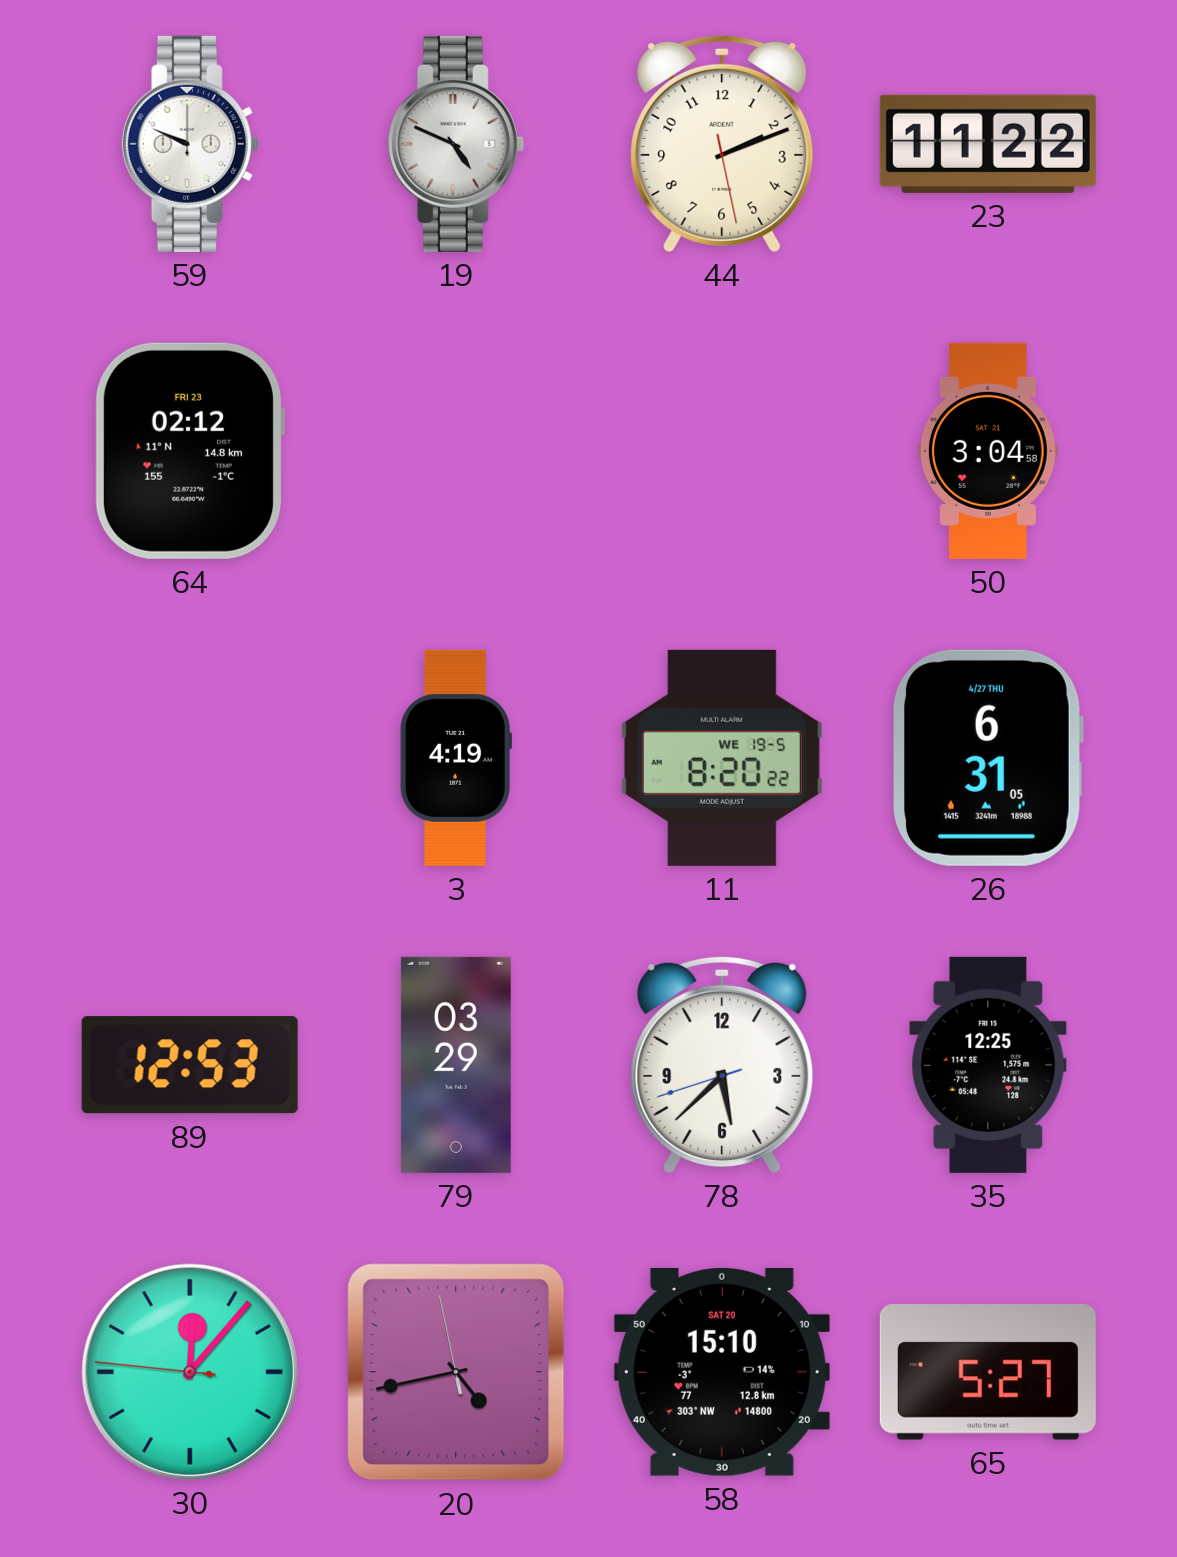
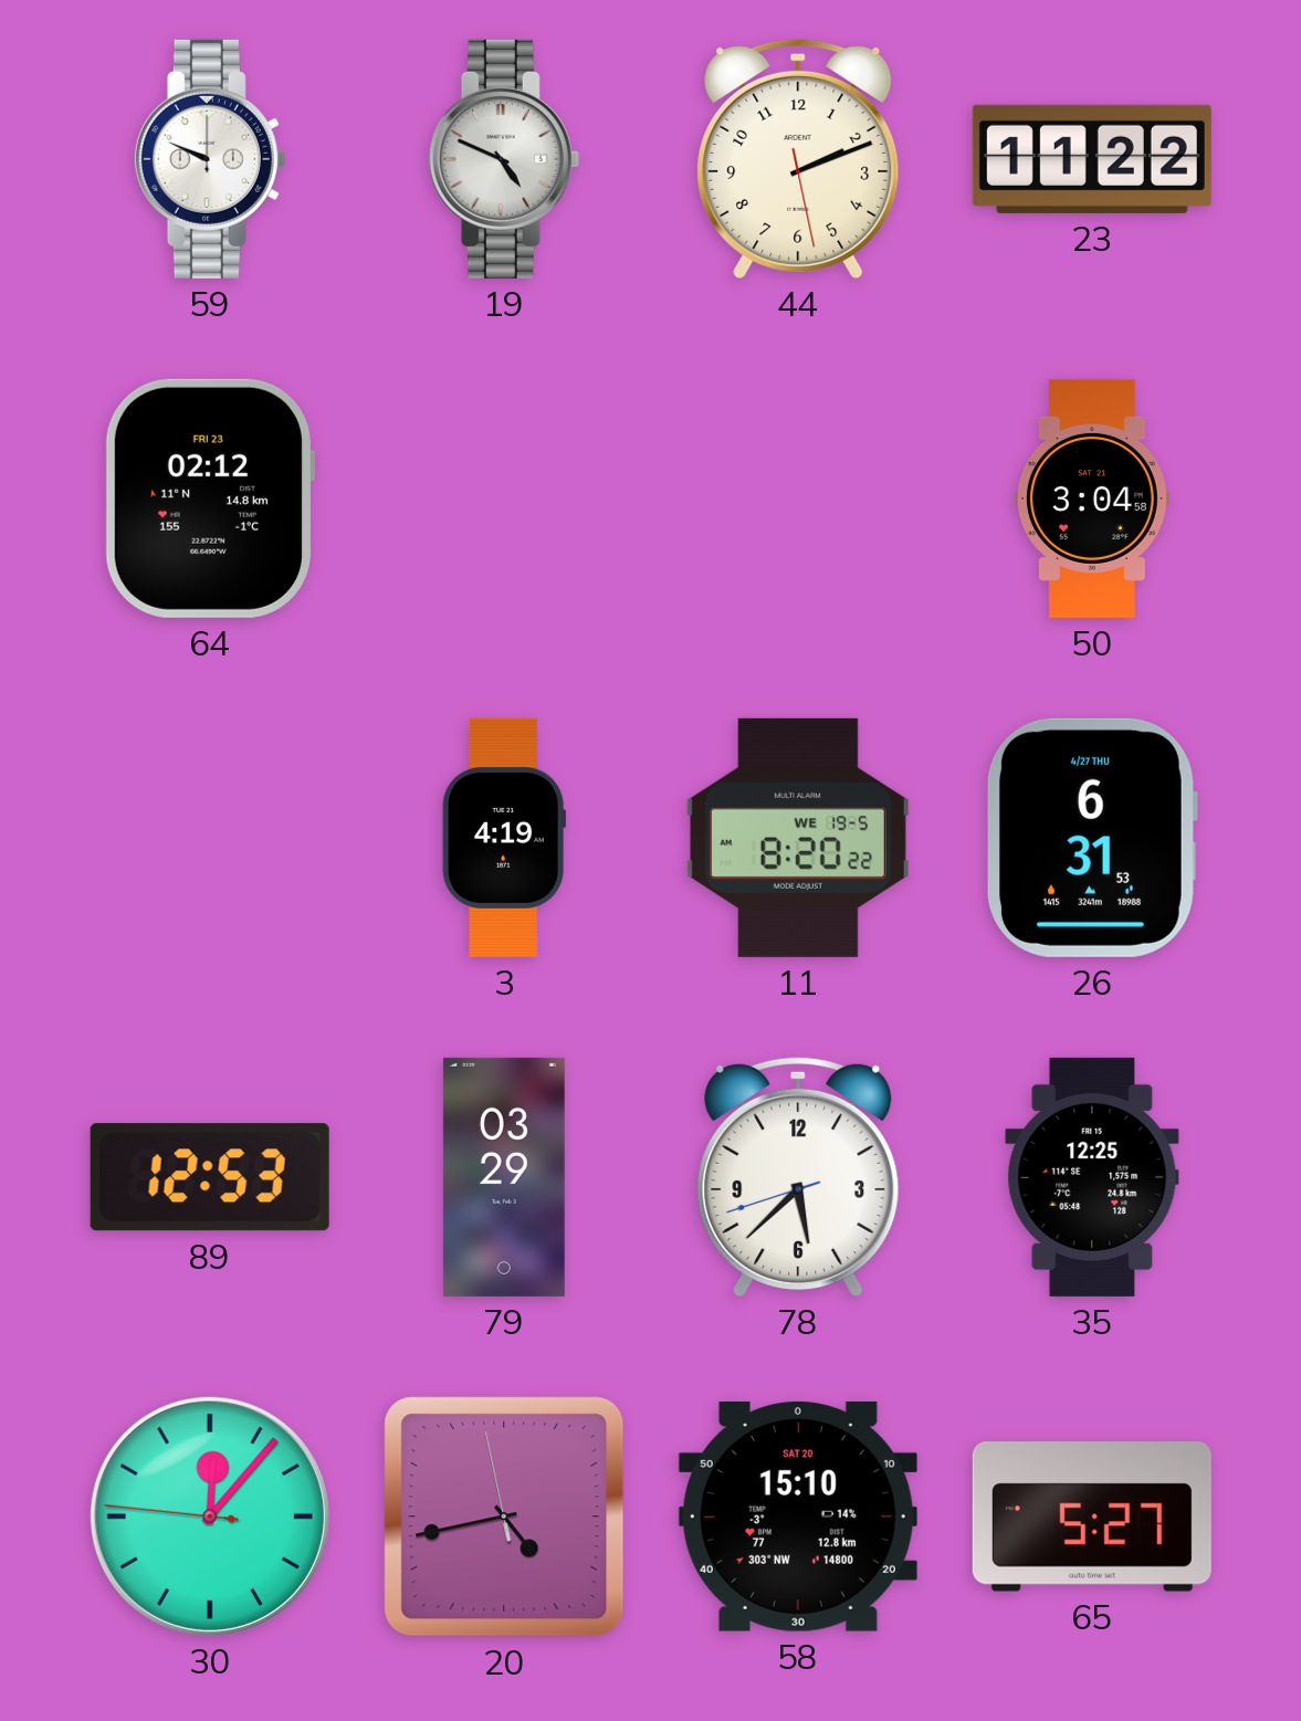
26: 6:31:05 -> 6:31:53
